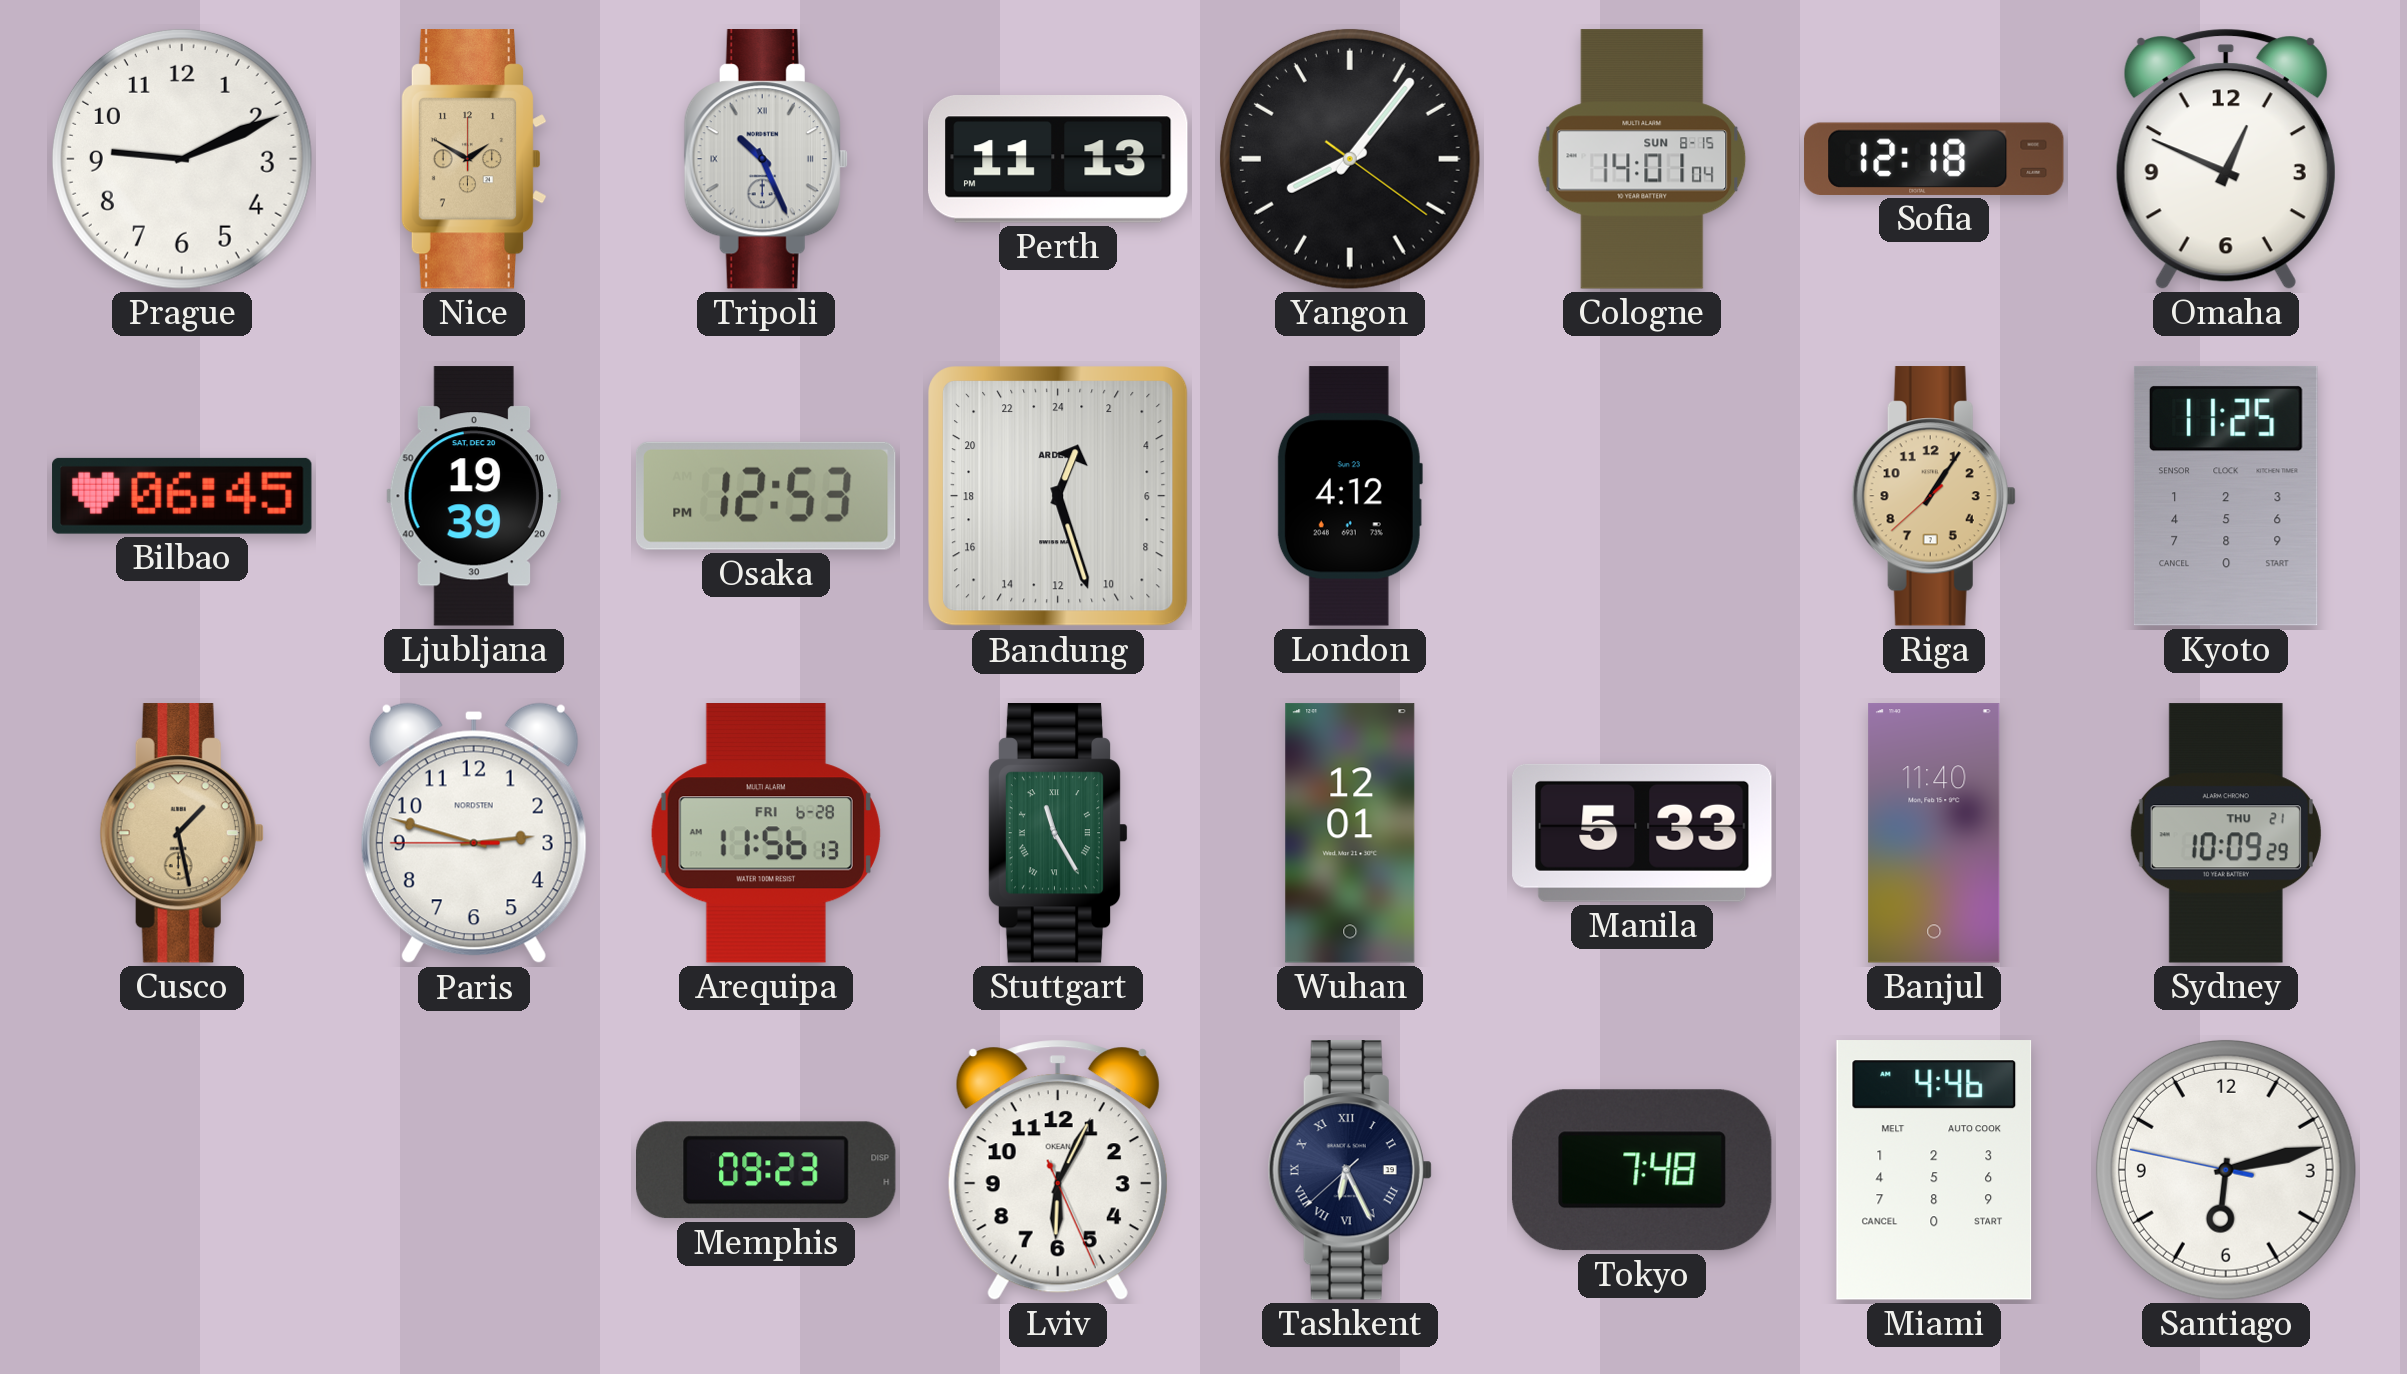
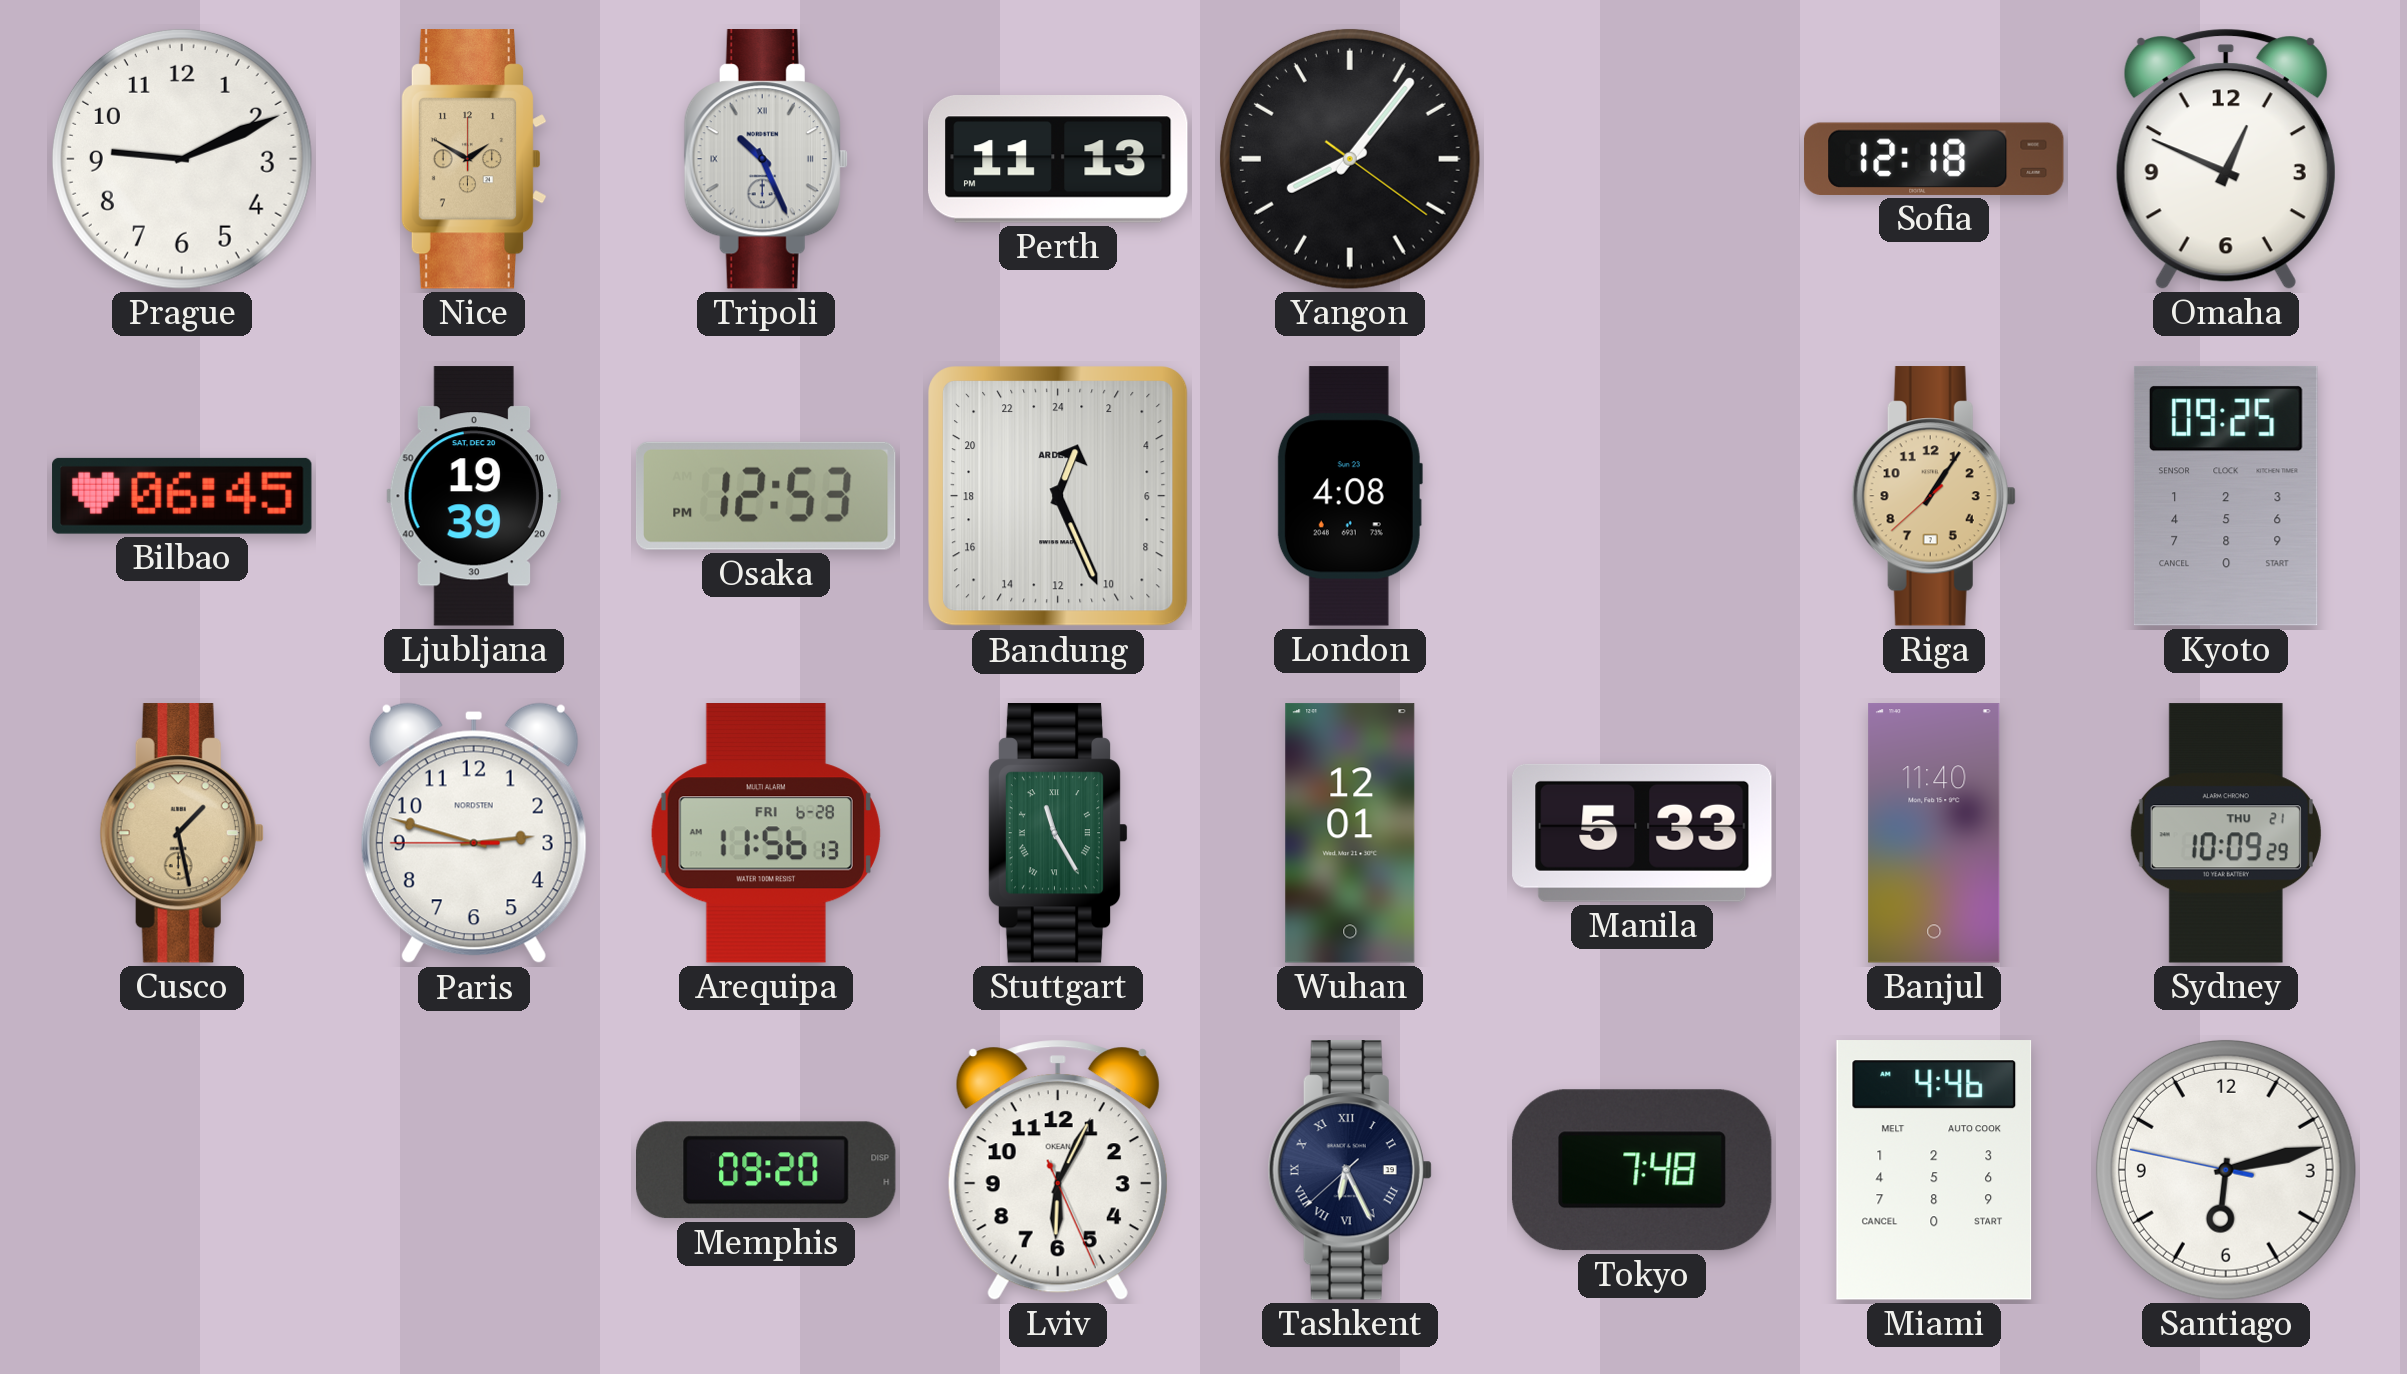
Cologne: 14:01 -> none
Bandung: 1:27 -> 1:26
London: 4:12 -> 4:08
Kyoto: 11:25 -> 09:25
Memphis: 09:23 -> 09:20
